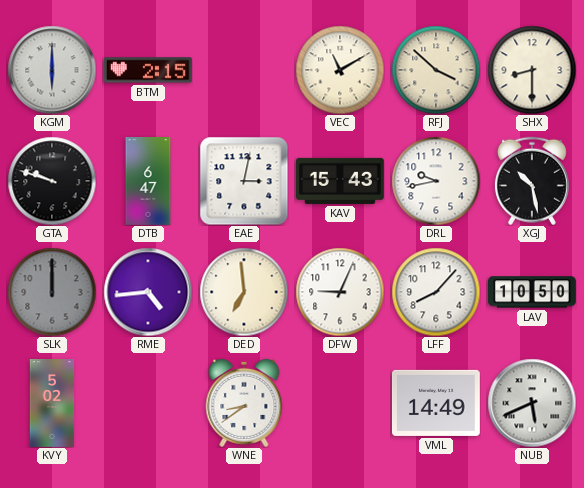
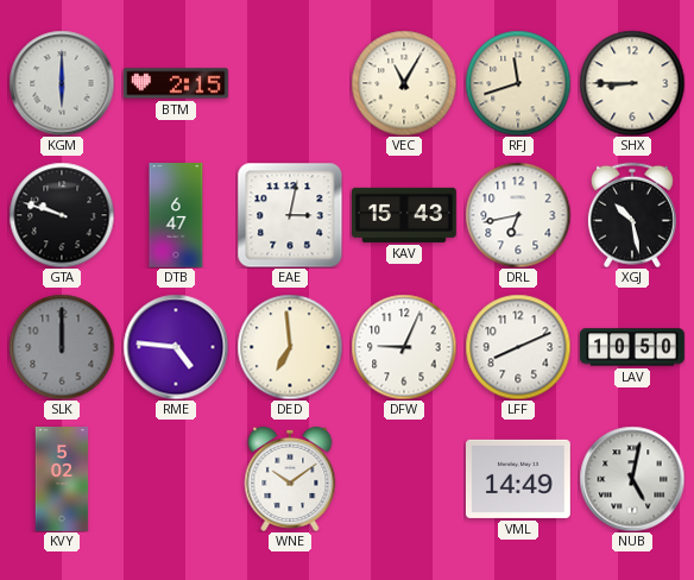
VEC: 11:10 -> 11:05
RFJ: 3:52 -> 11:42
SHX: 8:30 -> 8:45
DRL: 9:43 -> 6:43
RME: 4:44 -> 4:46
LFF: 8:07 -> 8:11
WNE: 8:39 -> 10:09
NUB: 5:41 -> 5:02
